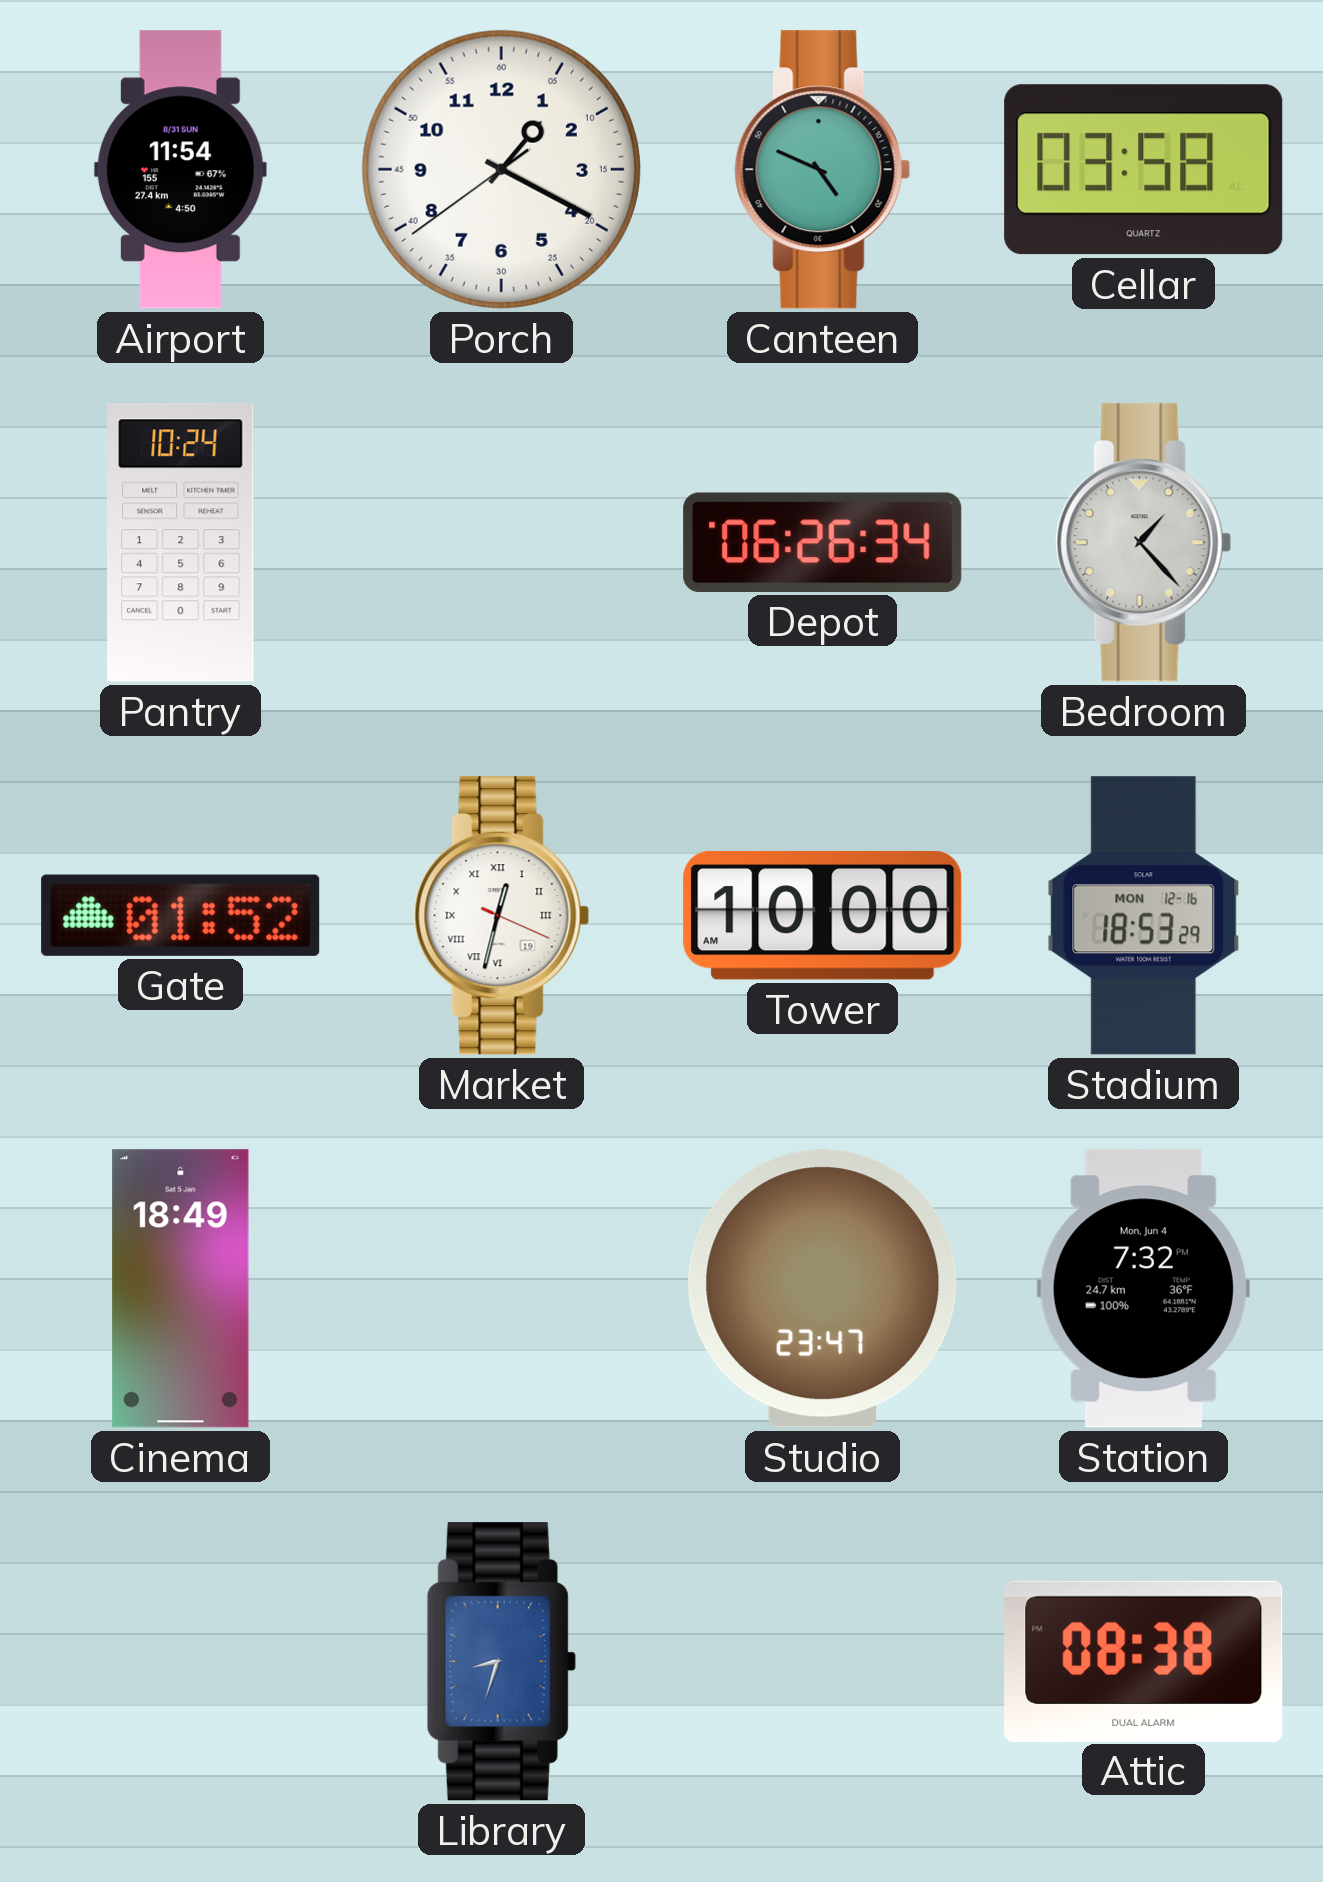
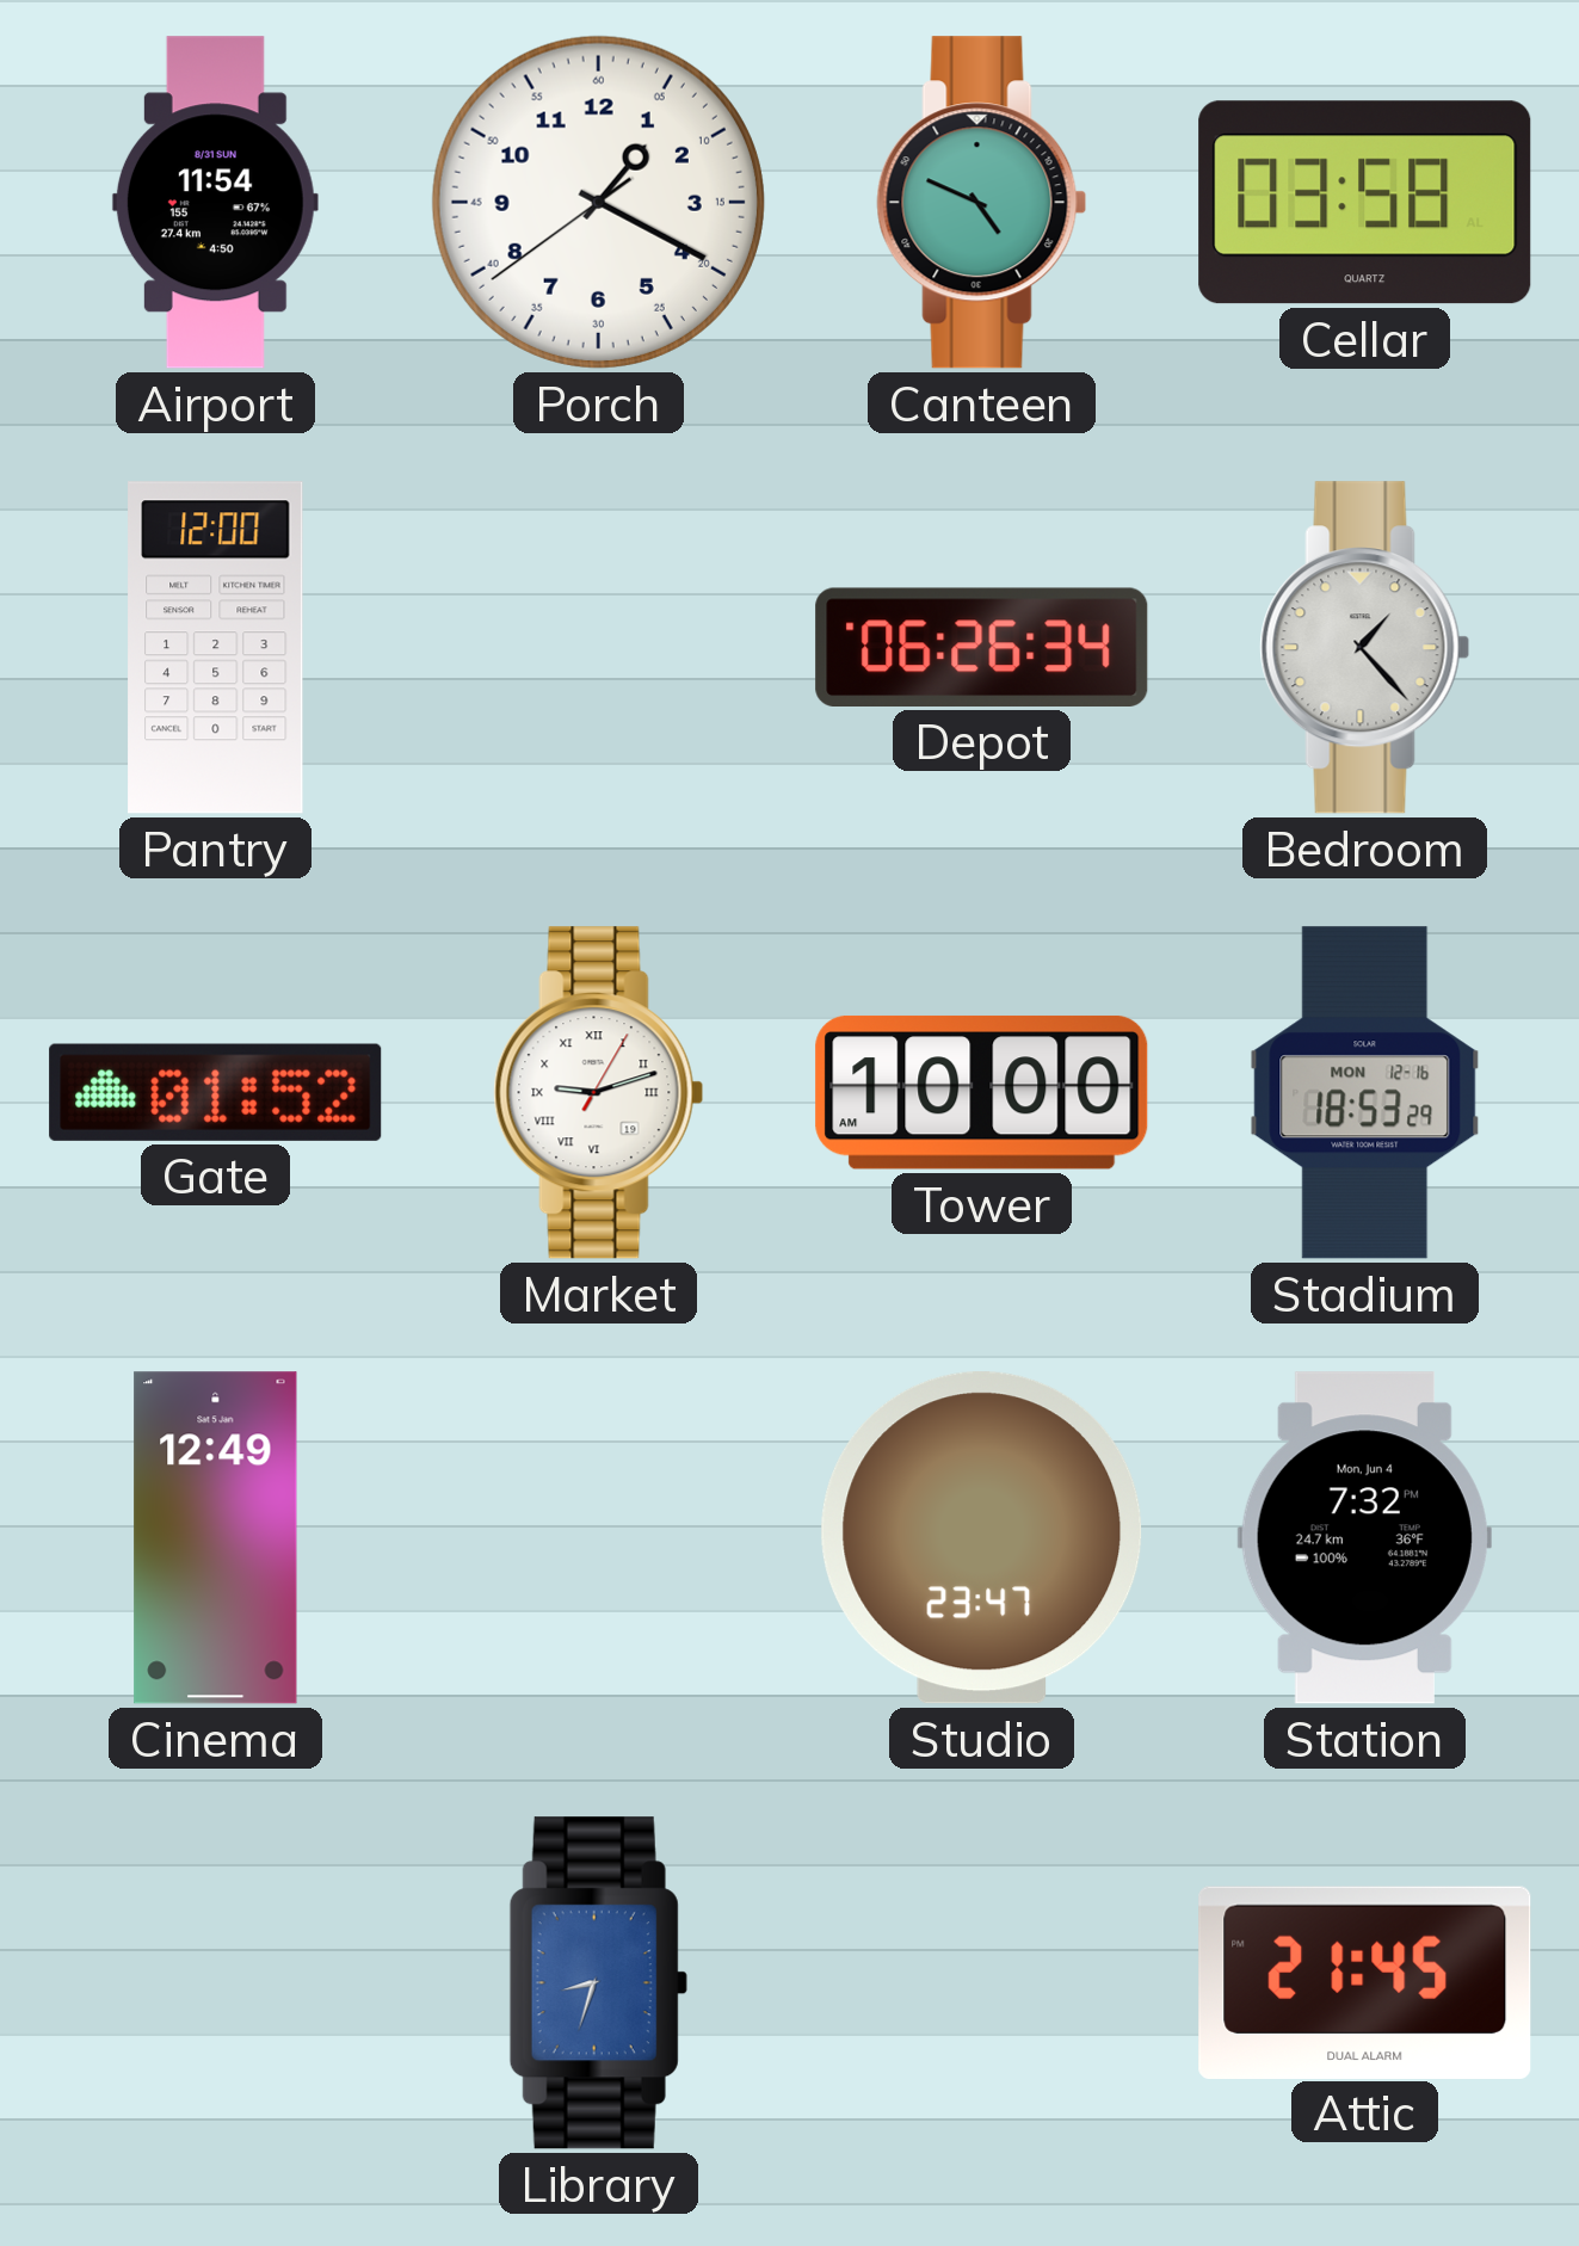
Pantry: 10:24 -> 12:00
Market: 12:32 -> 9:12
Cinema: 18:49 -> 12:49
Attic: 08:38 -> 21:45
